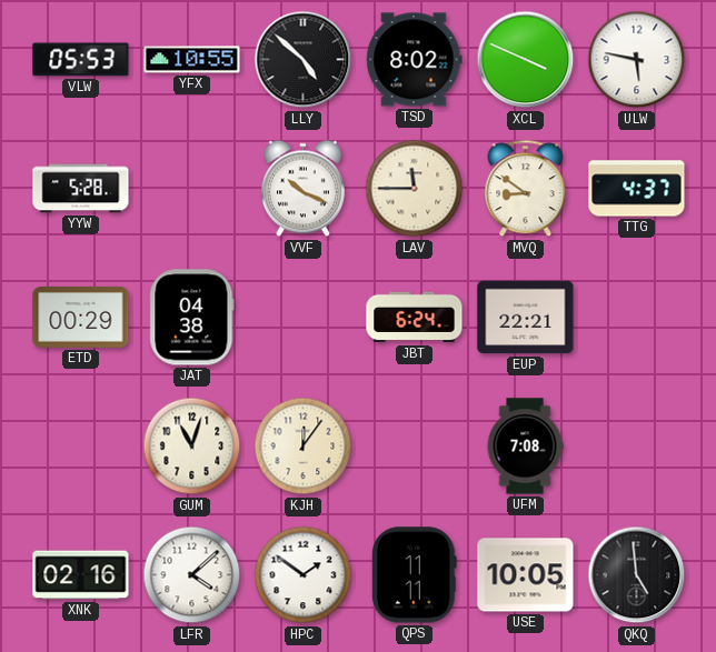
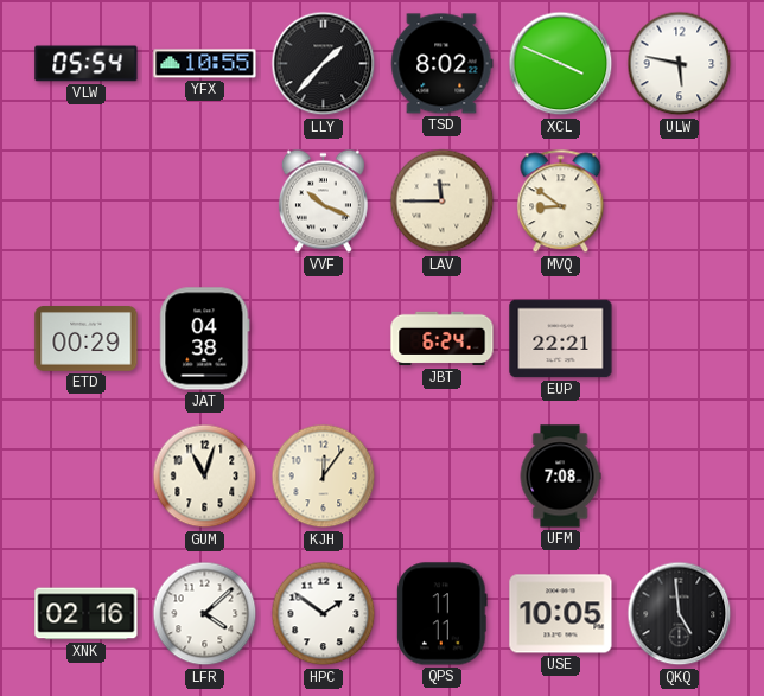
VLW: 05:53 -> 05:54
LLY: 4:52 -> 1:37
YYW: 5:28 -> none
TTG: 4:37 -> none
